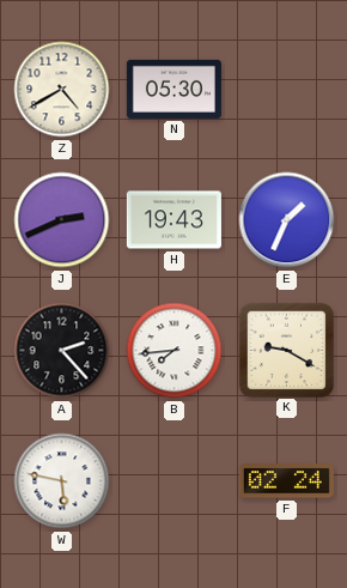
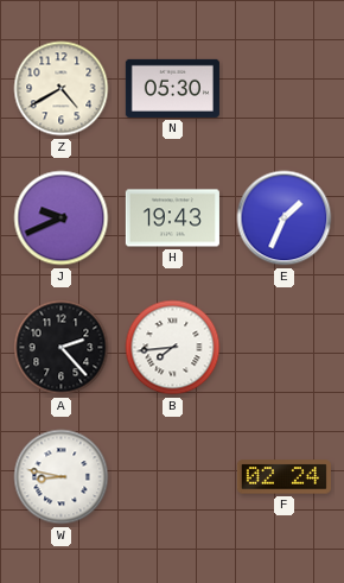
J: 2:41 -> 9:41
K: 9:20 -> none
W: 5:47 -> 8:47
